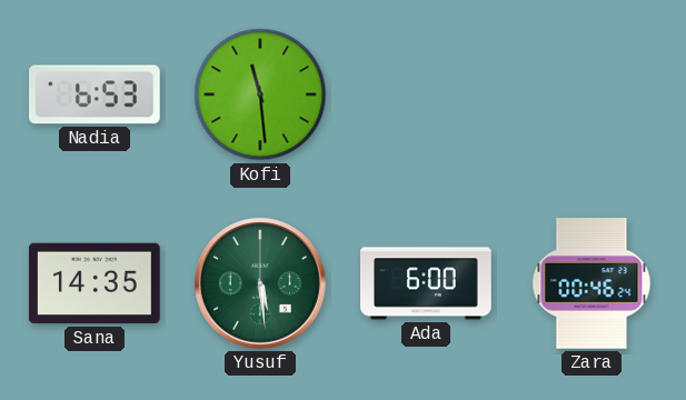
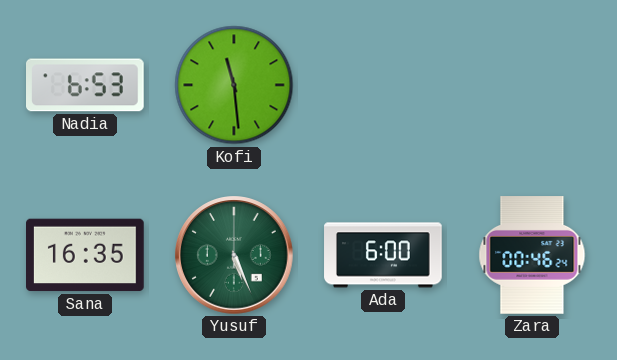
Sana: 14:35 -> 16:35
Yusuf: 5:29 -> 5:26
